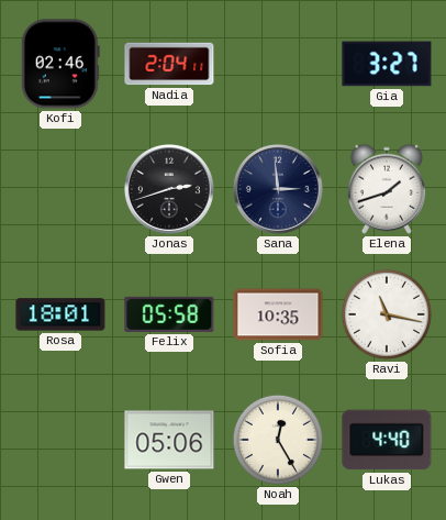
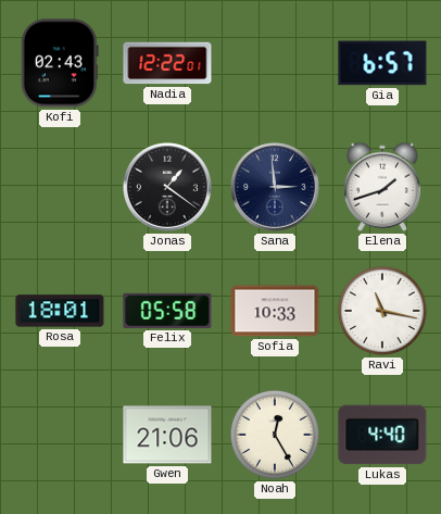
Kofi: 02:46 -> 02:43
Nadia: 2:04 -> 12:22
Gia: 3:27 -> 6:57
Jonas: 2:42 -> 1:21
Sofia: 10:35 -> 10:33
Gwen: 05:06 -> 21:06
